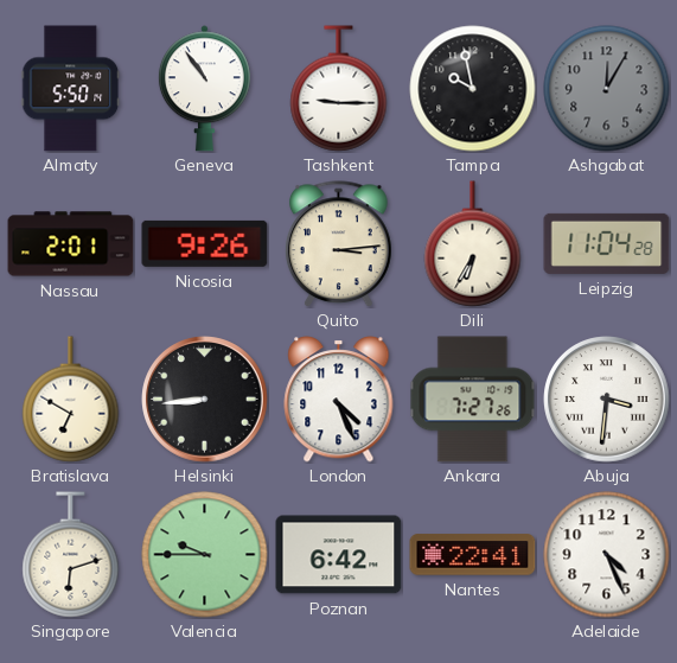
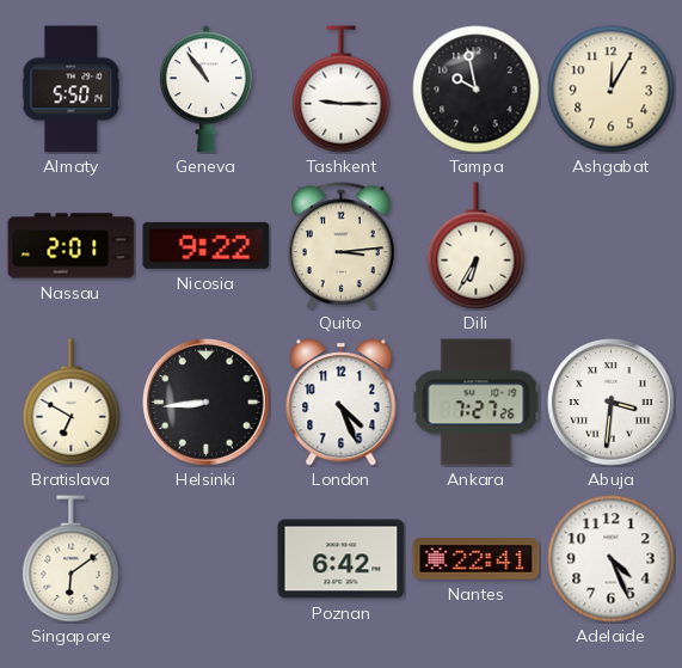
Ashgabat dial: grey -> cream
Nicosia: 9:26 -> 9:22
Leipzig: 11:04 -> none
Singapore: 6:12 -> 6:09
Valencia: 9:45 -> none
